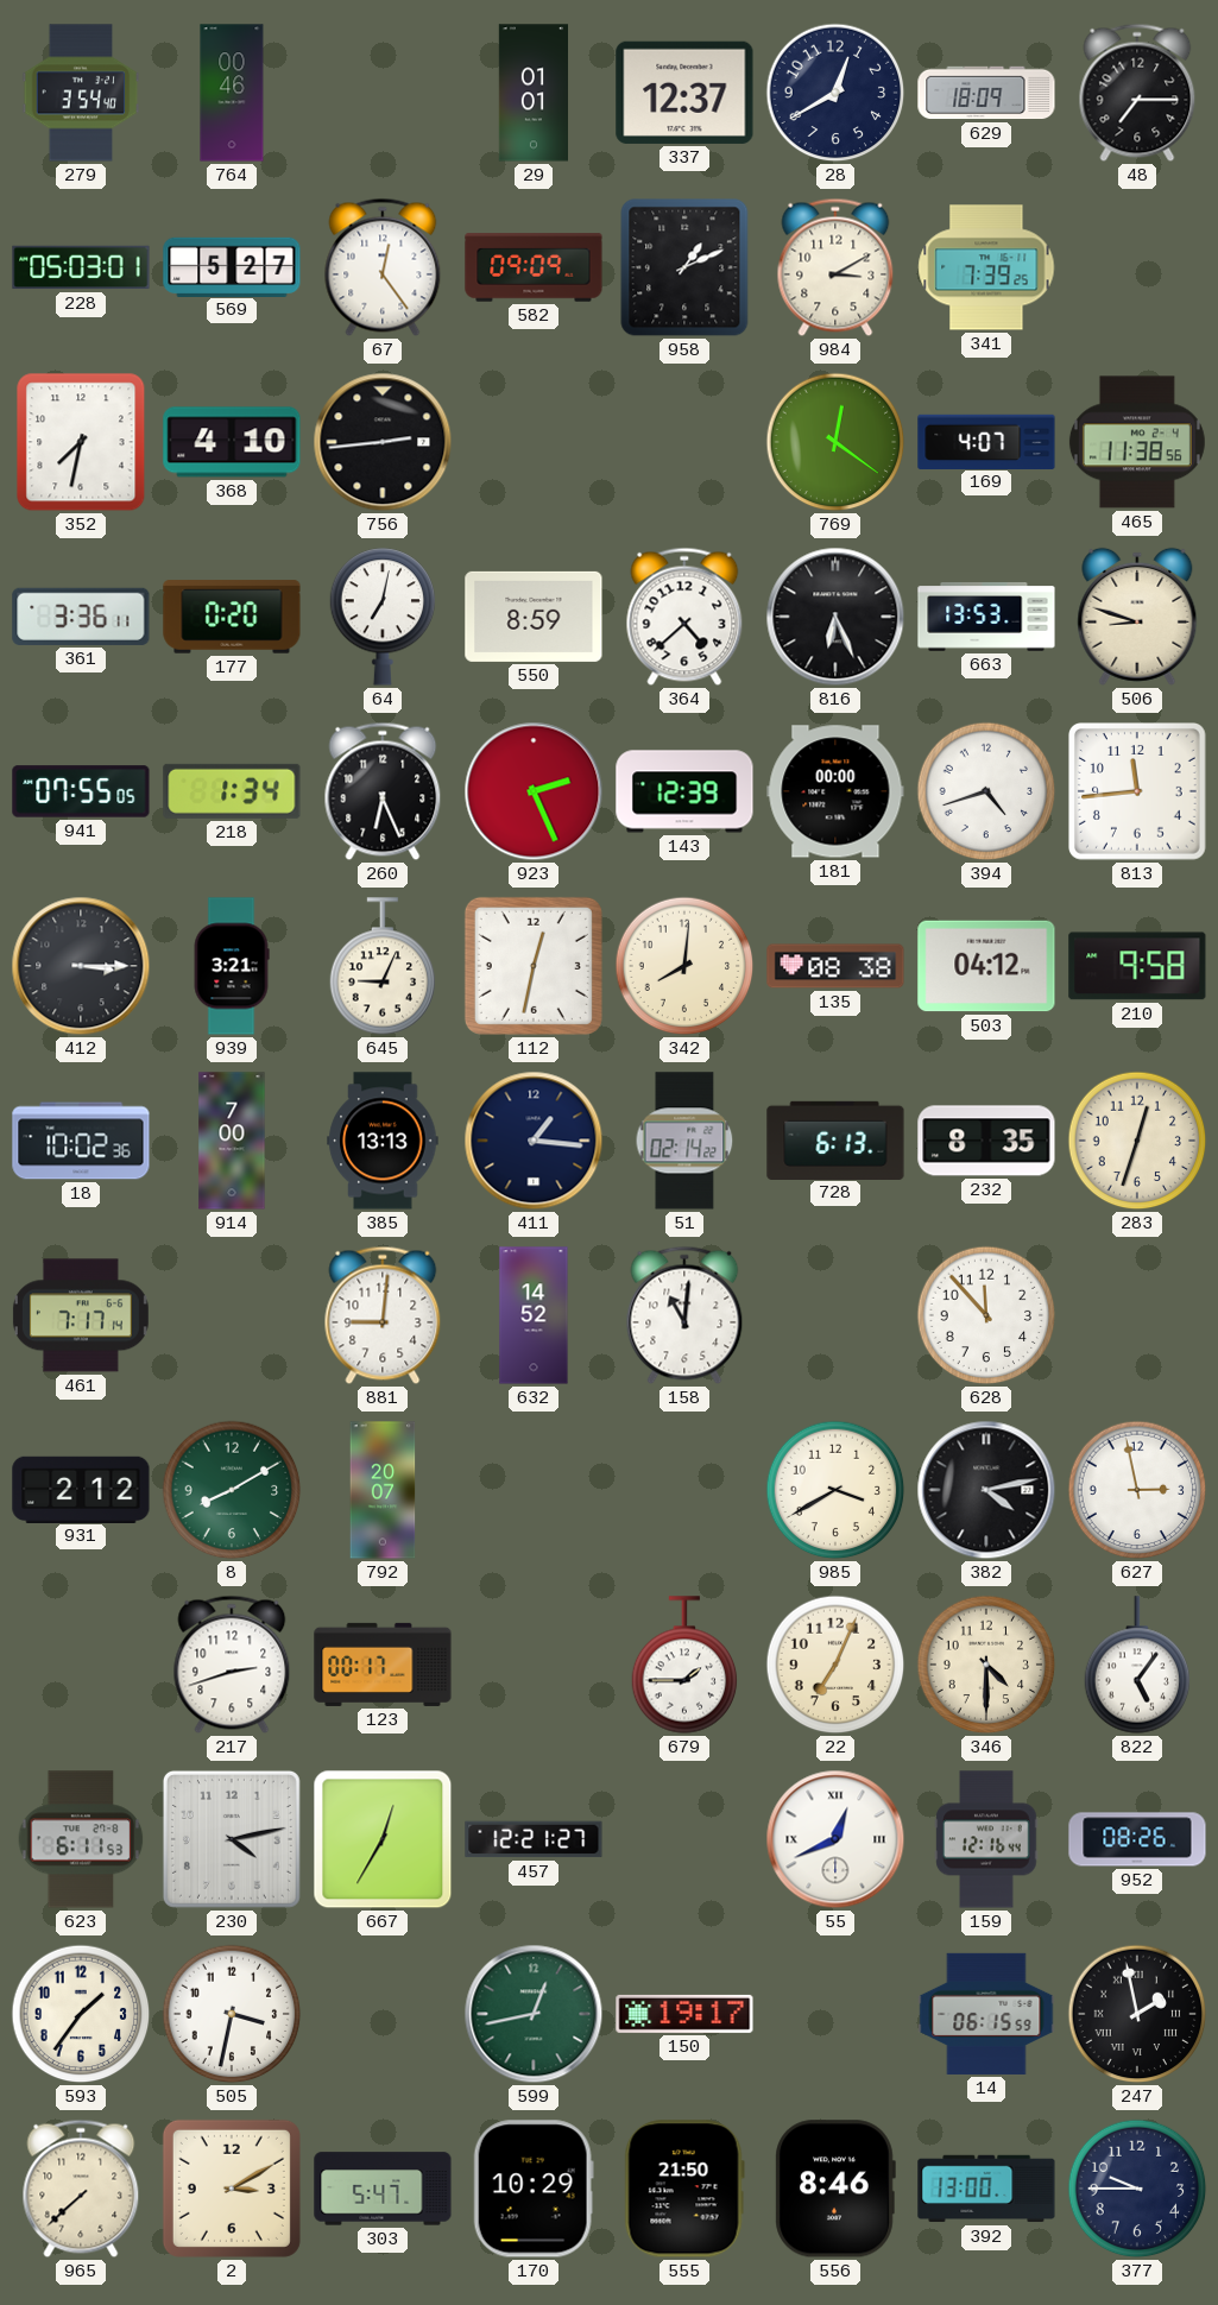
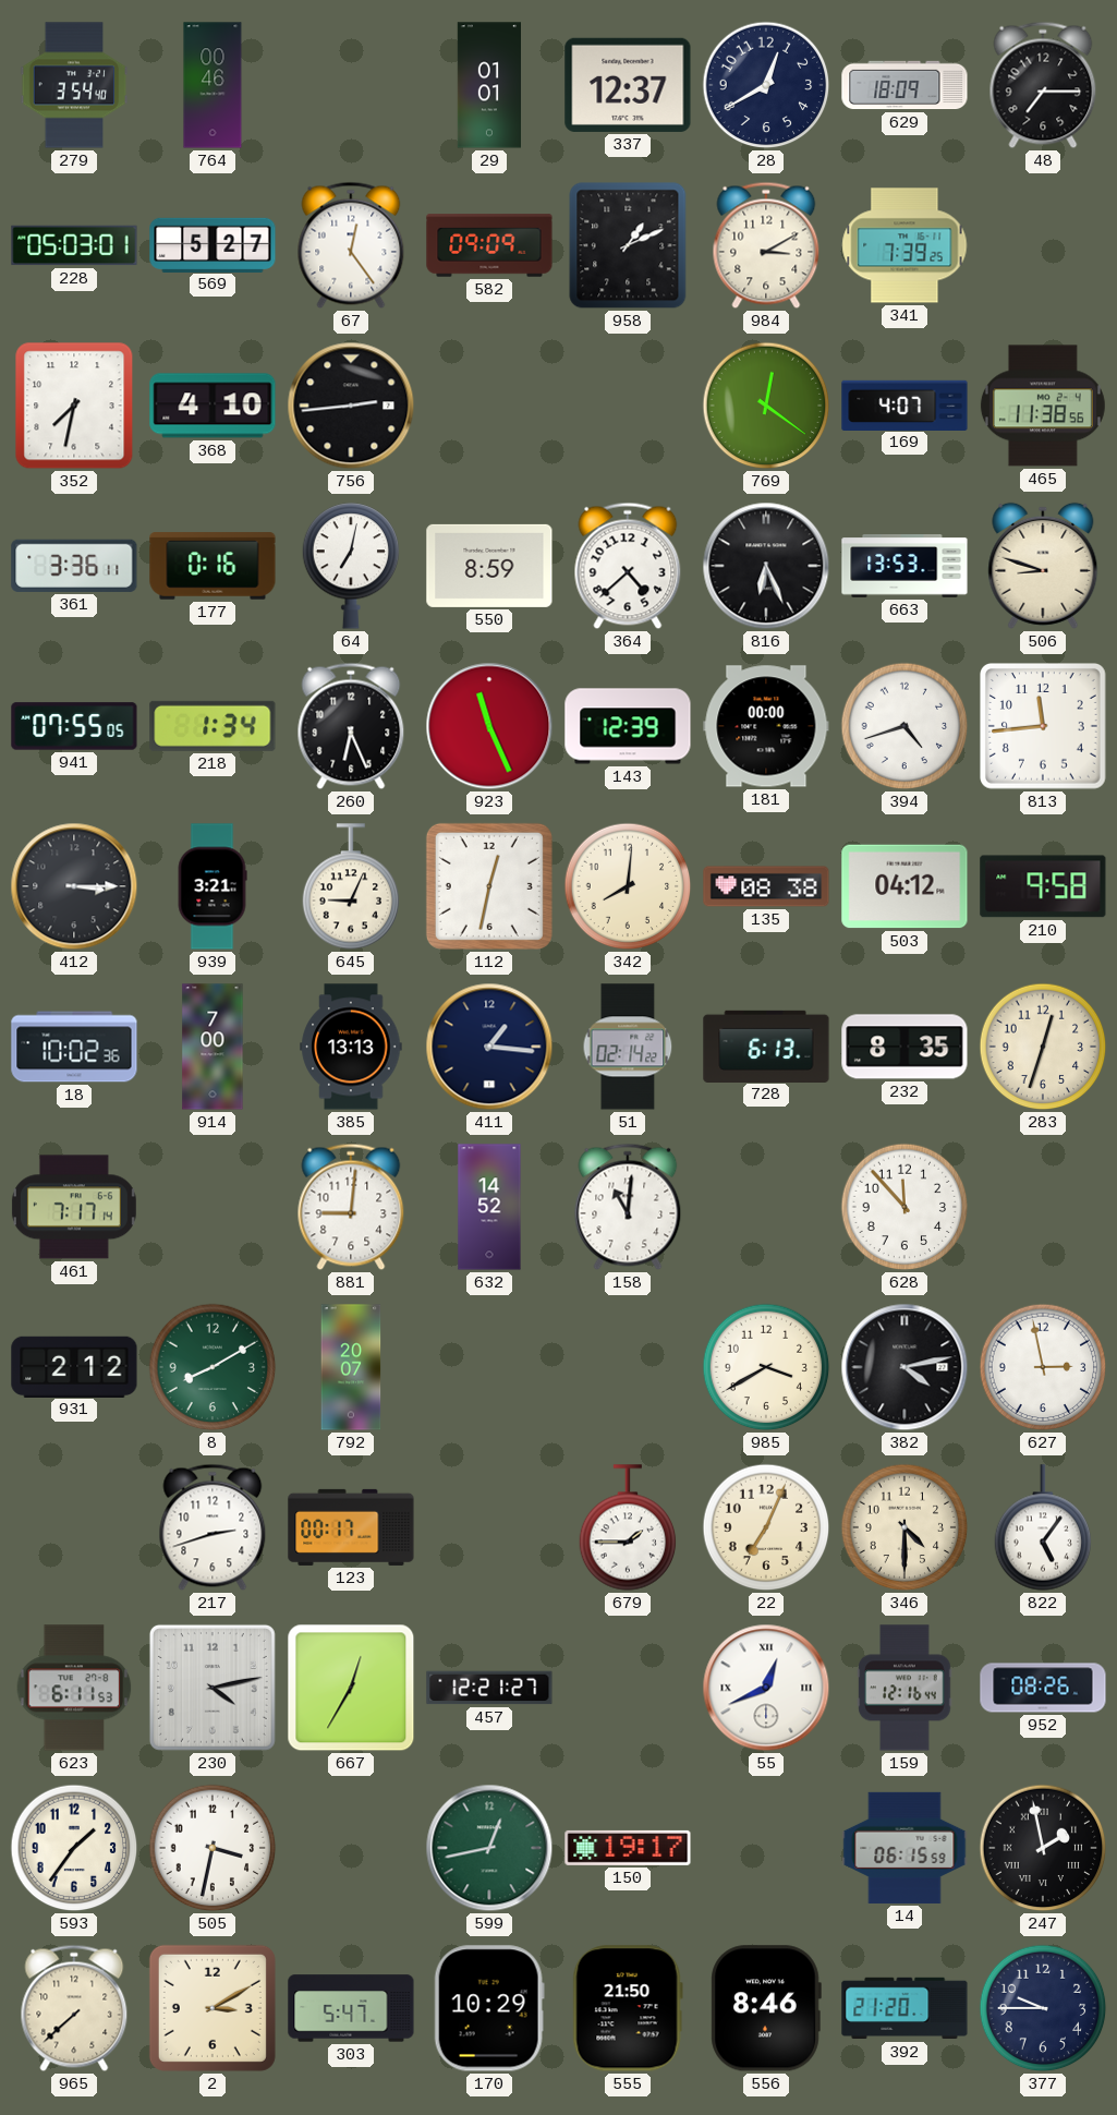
177: 0:20 -> 0:16
923: 2:26 -> 11:26
392: 13:00 -> 21:20
